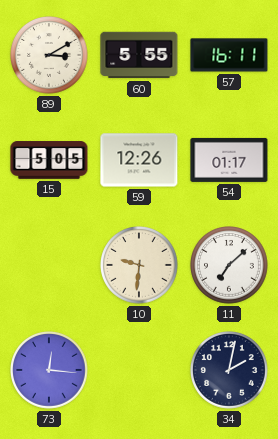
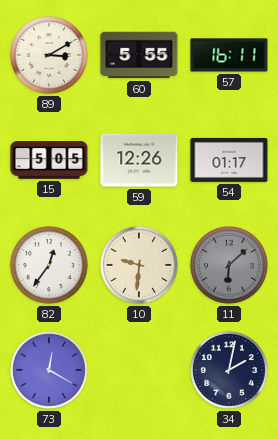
82: none -> 12:36
11: 7:08 -> 6:08
11 dial: white -> grey
73: 12:16 -> 12:20
